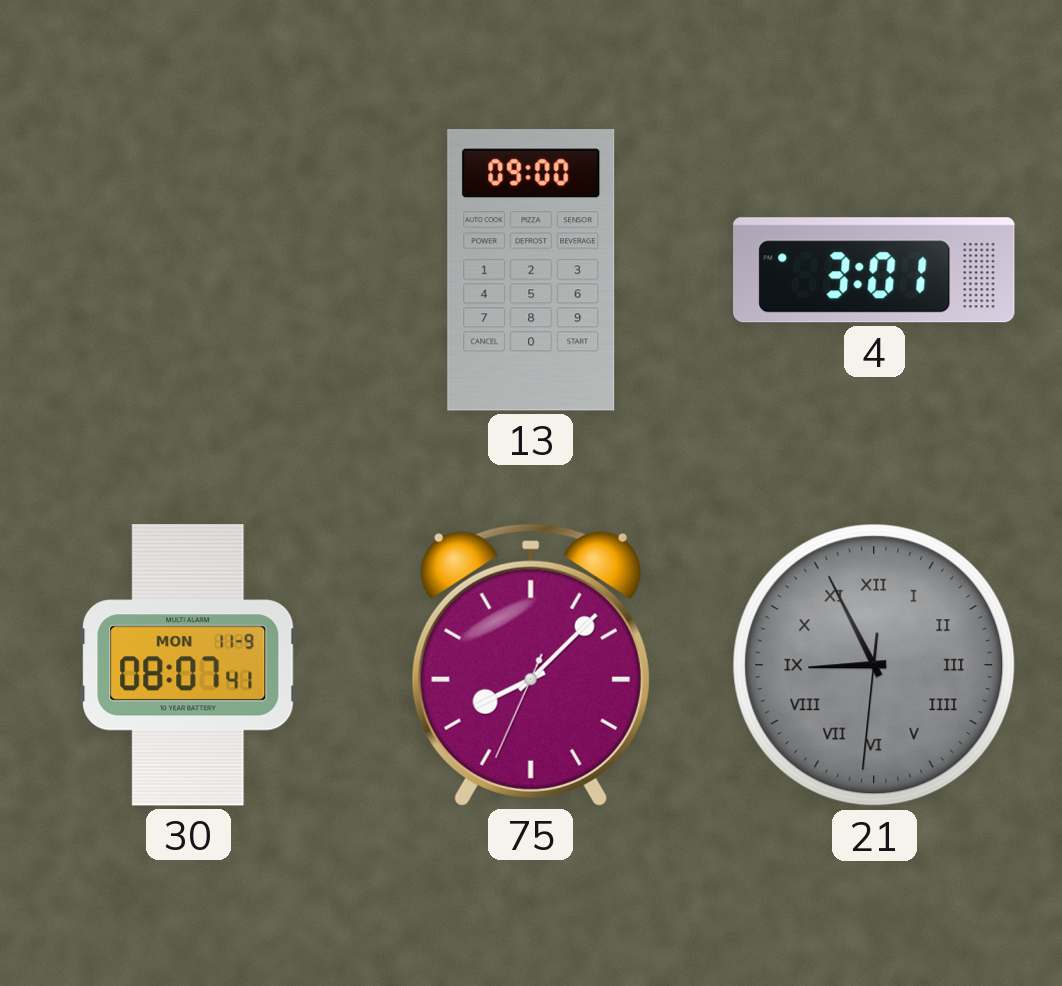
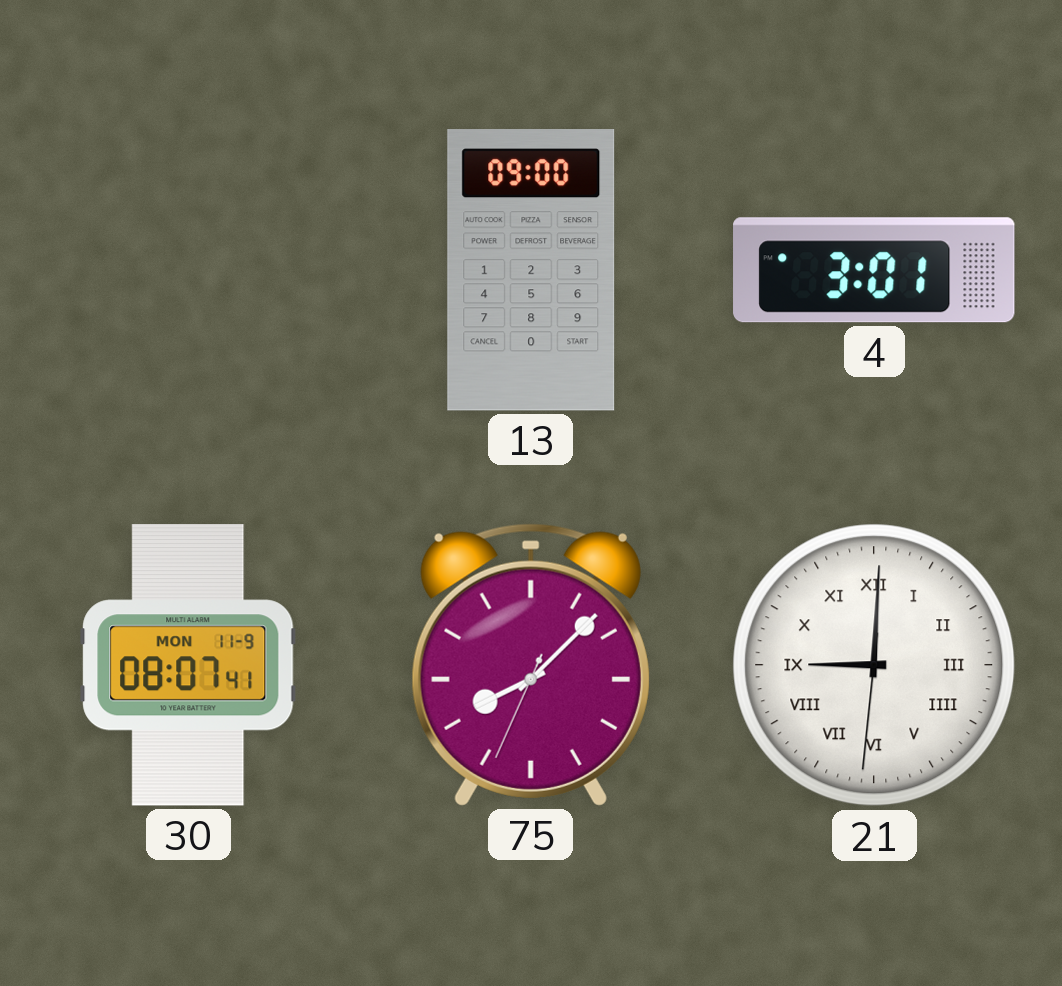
21: 8:55 -> 9:00
21 dial: grey -> white
